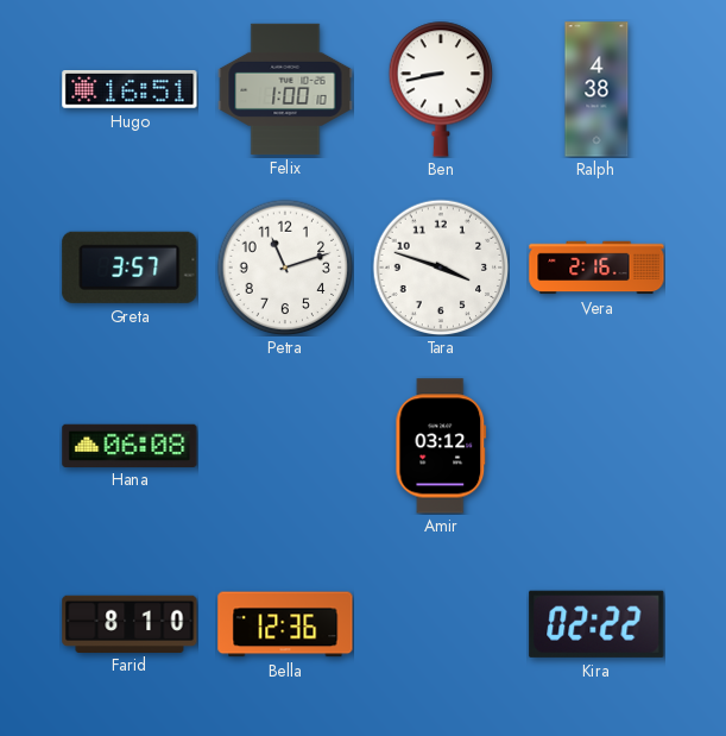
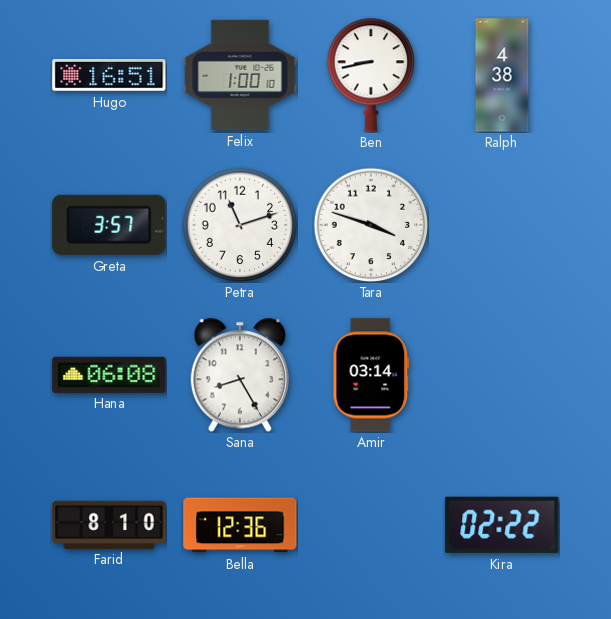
Vera: 2:16 -> none
Sana: none -> 8:25
Amir: 03:12 -> 03:14
